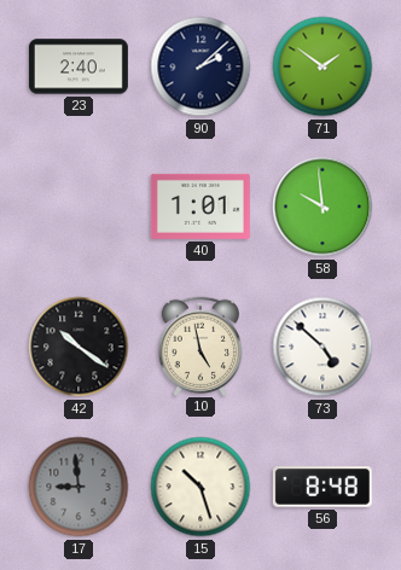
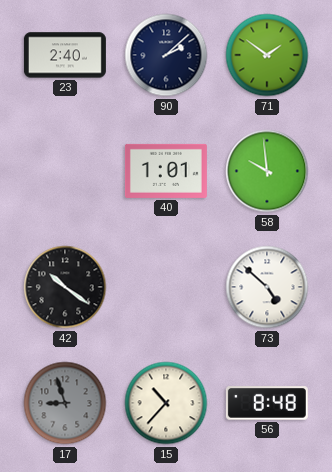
10: 4:58 -> none
17: 8:59 -> 8:57
15: 10:27 -> 10:37
